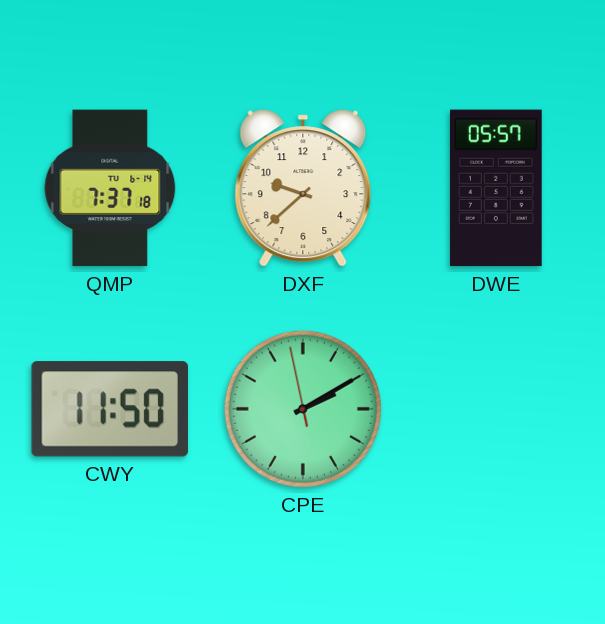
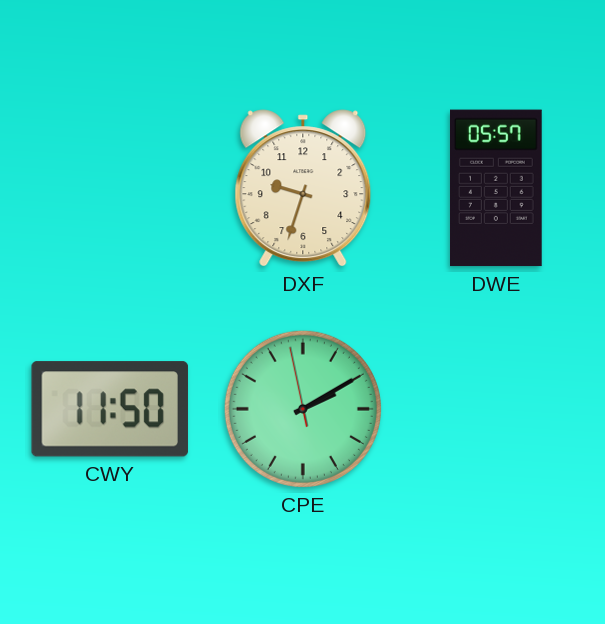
QMP: 7:37 -> none
DXF: 9:38 -> 9:33
